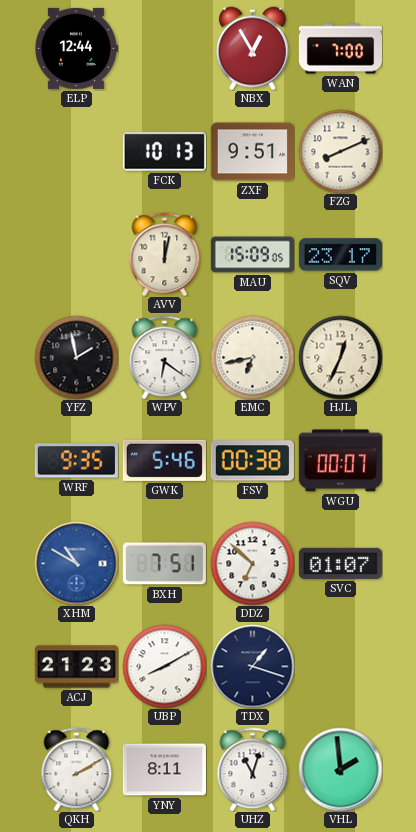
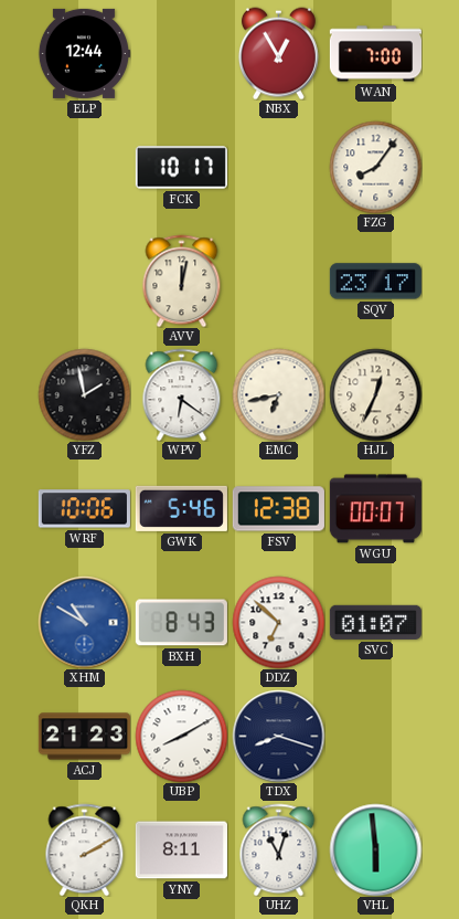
FCK: 10:13 -> 10:17
ZXF: 9:51 -> none
FZG: 8:11 -> 8:06
MAU: 15:09 -> none
WRF: 9:35 -> 10:06
FSV: 00:38 -> 12:38
BXH: 7:51 -> 8:43
TDX: 1:18 -> 8:18
VHL: 1:59 -> 5:59
